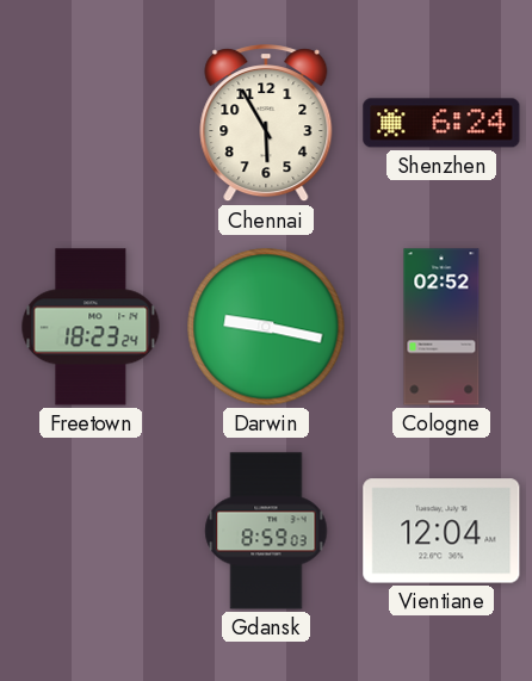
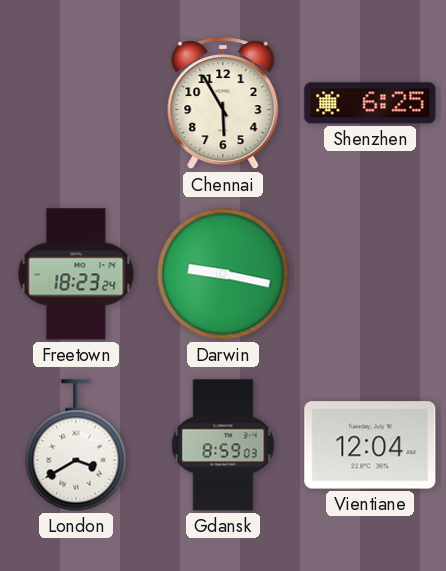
Shenzhen: 6:24 -> 6:25
Cologne: 02:52 -> none
London: none -> 3:40
